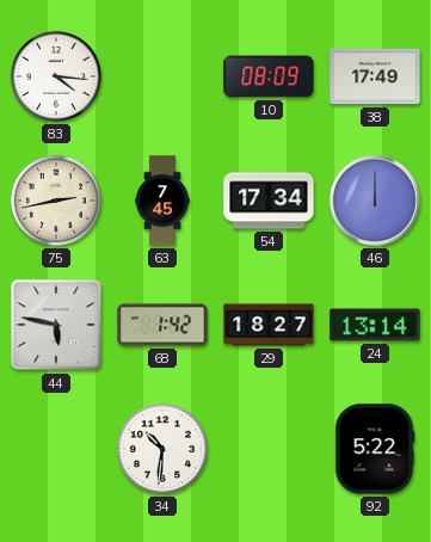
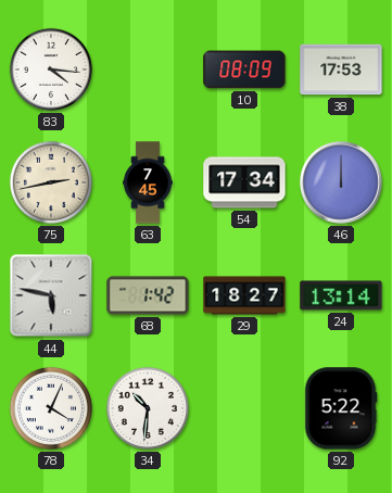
38: 17:49 -> 17:53
78: none -> 4:04
